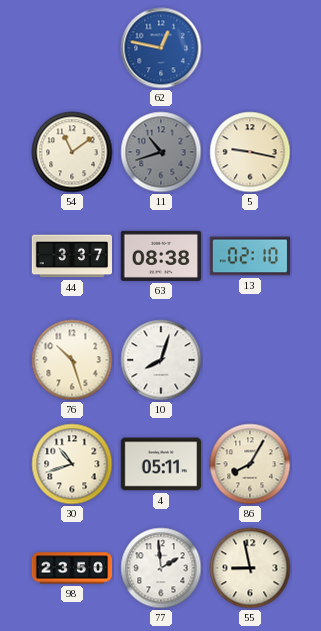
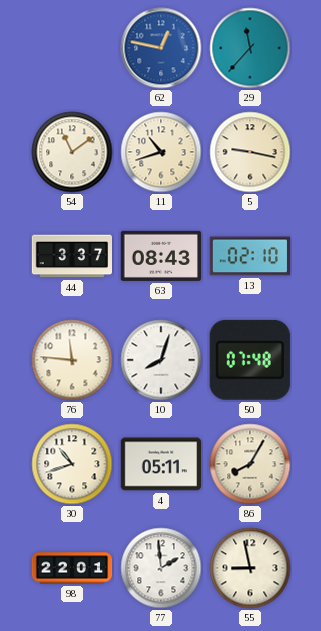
29: none -> 11:37
11 dial: grey -> cream
63: 08:38 -> 08:43
76: 10:27 -> 11:46
50: none -> 07:48
98: 23:50 -> 22:01
